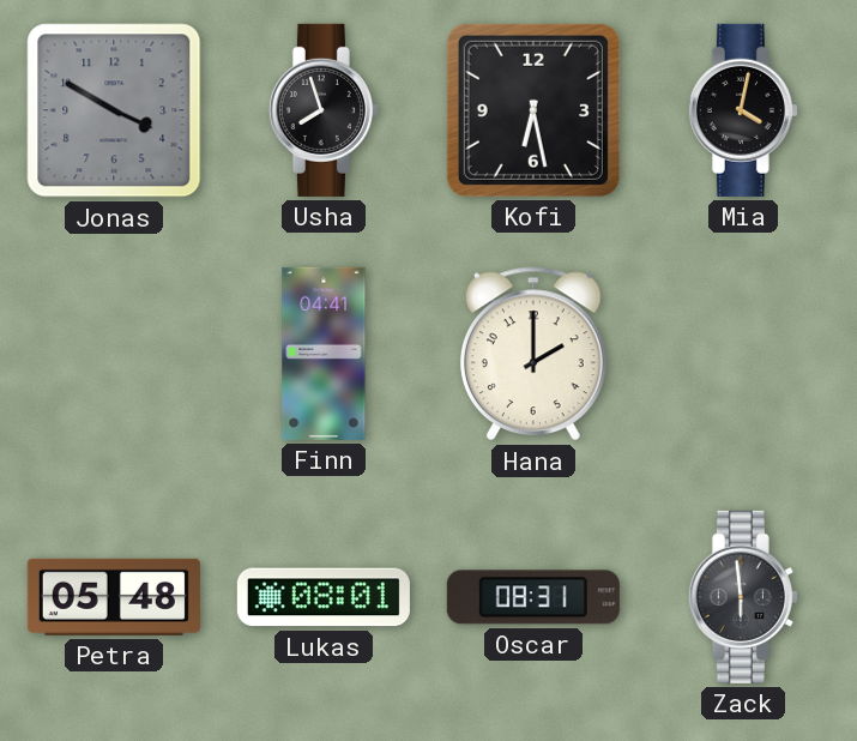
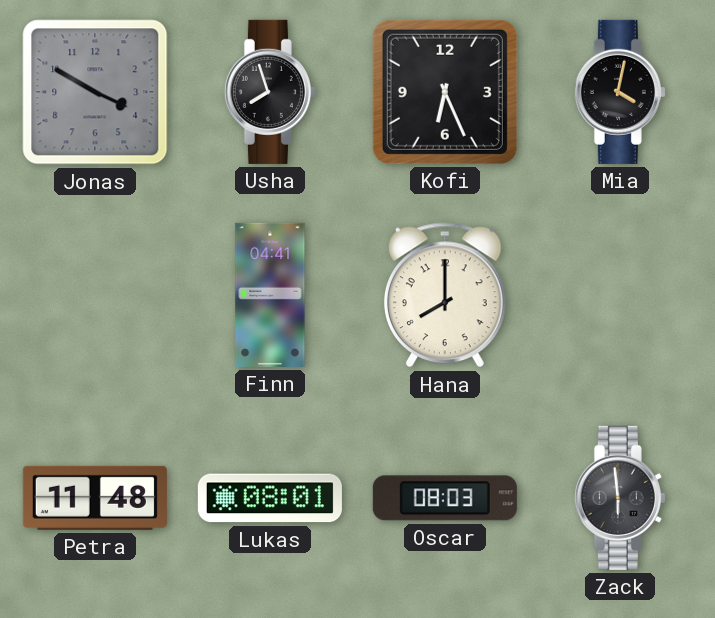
Kofi: 6:28 -> 6:26
Hana: 2:00 -> 8:00
Petra: 05:48 -> 11:48
Oscar: 08:31 -> 08:03
